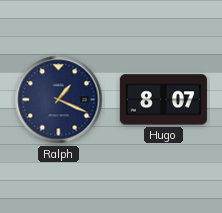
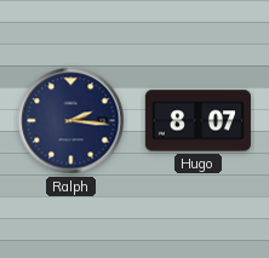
Ralph: 1:19 -> 2:16
